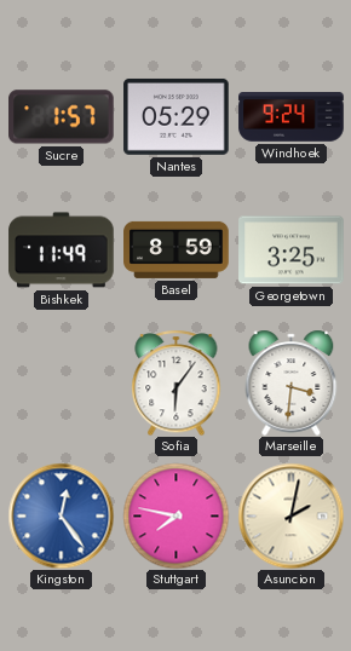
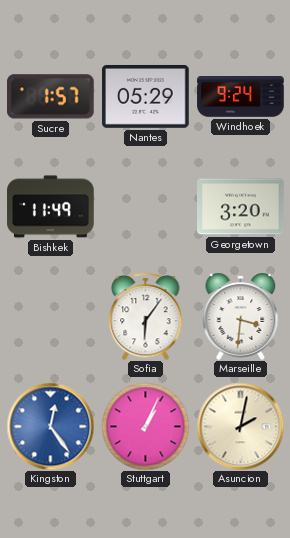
Basel: 8:59 -> none
Georgetown: 3:25 -> 3:20
Stuttgart: 7:47 -> 1:04
